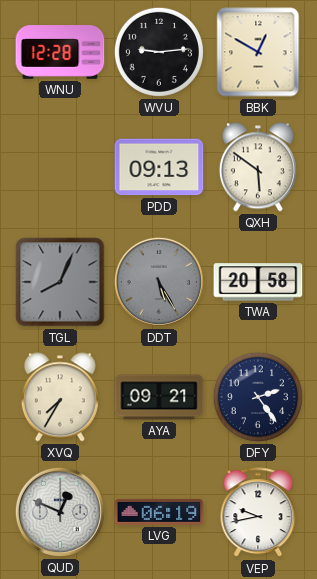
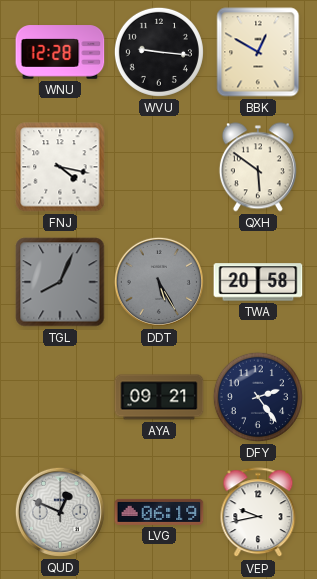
WVU: 9:14 -> 9:16
FNJ: none -> 4:17
PDD: 09:13 -> none
XVQ: 7:35 -> none
